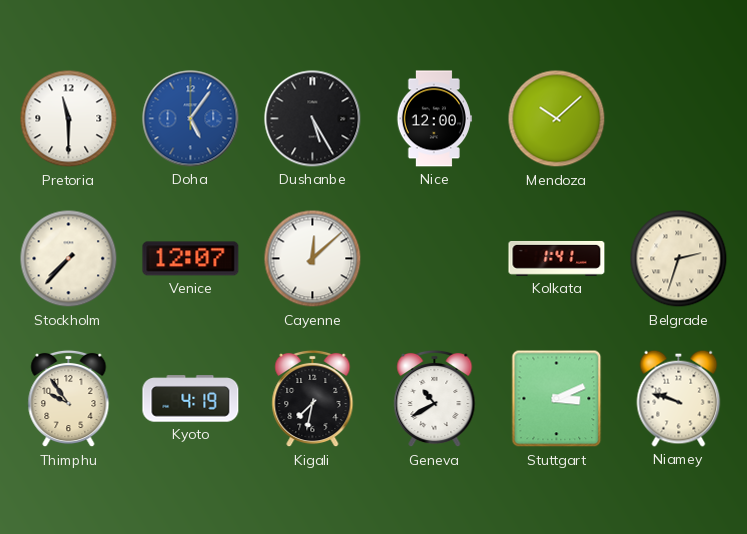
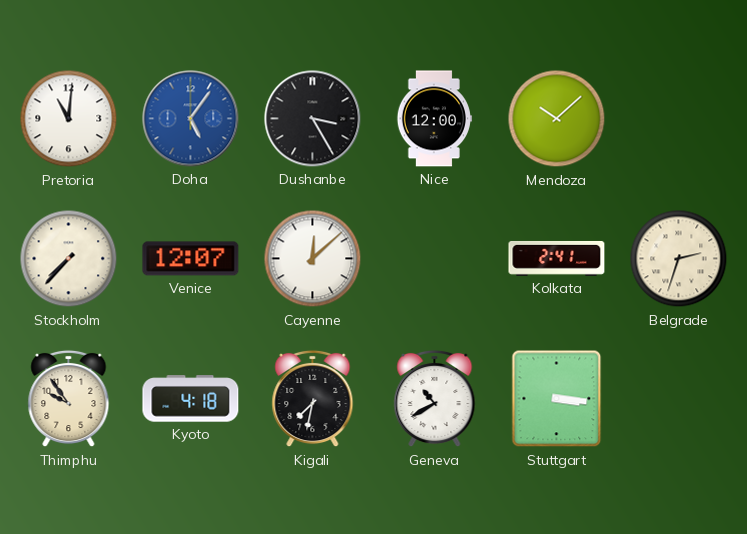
Pretoria: 11:30 -> 11:01
Dushanbe: 5:25 -> 3:25
Kolkata: 1:41 -> 2:41
Kyoto: 4:19 -> 4:18
Stuttgart: 3:11 -> 3:16
Niamey: 9:48 -> none
